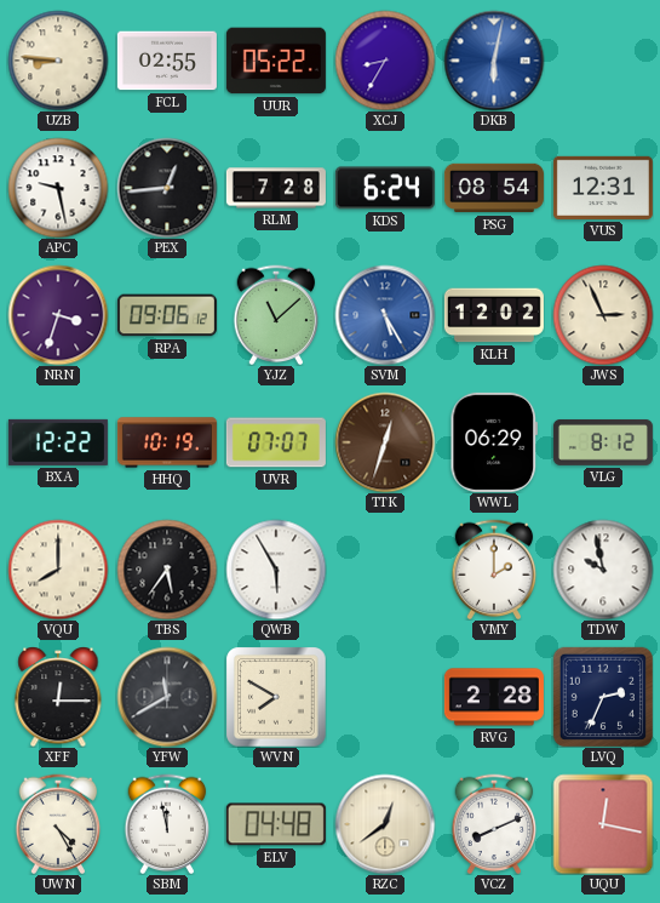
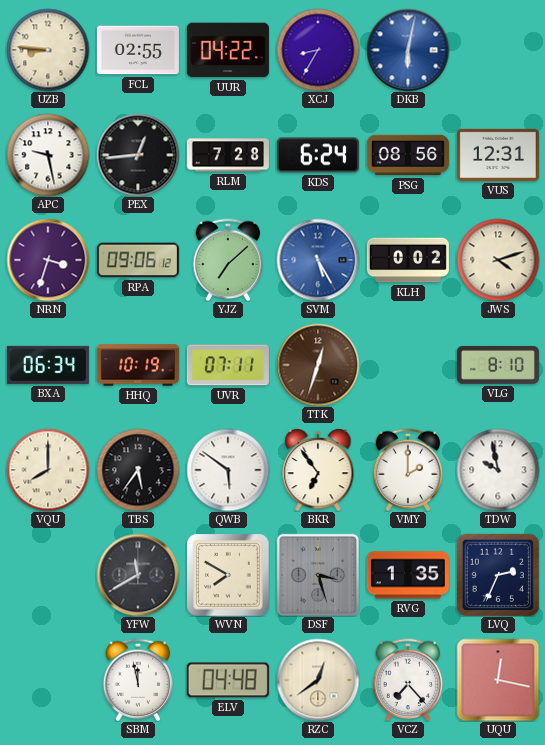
UUR: 05:22 -> 04:22
PSG: 08:54 -> 08:56
YJZ: 11:08 -> 7:08
KLH: 12:02 -> 0:02
JWS: 2:56 -> 4:12
BXA: 12:22 -> 06:34
UVR: 07:07 -> 07:11
WWL: 06:29 -> none
VLG: 8:12 -> 8:10
QWB: 5:55 -> 5:51
BKR: none -> 6:54
XFF: 12:15 -> none
DSF: none -> 3:27
RVG: 2:28 -> 1:35
UWN: 4:25 -> none
VCZ: 8:11 -> 7:23
